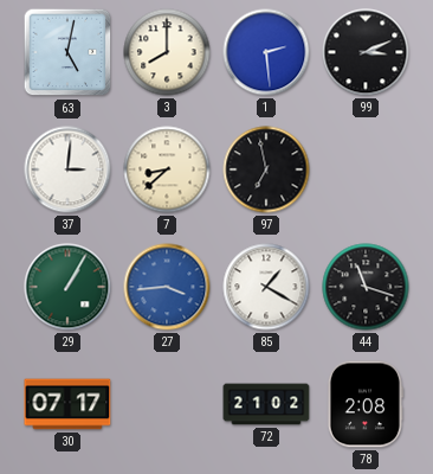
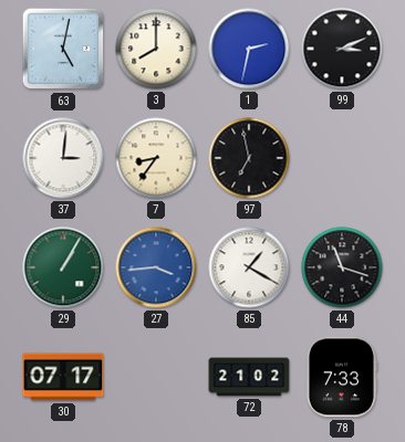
1: 2:29 -> 2:32
7: 8:38 -> 8:36
78: 2:08 -> 7:33
